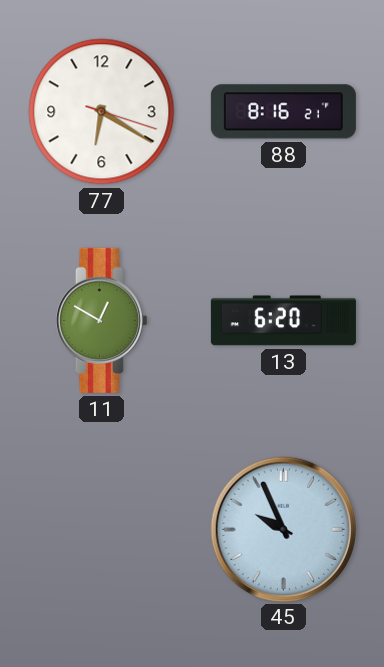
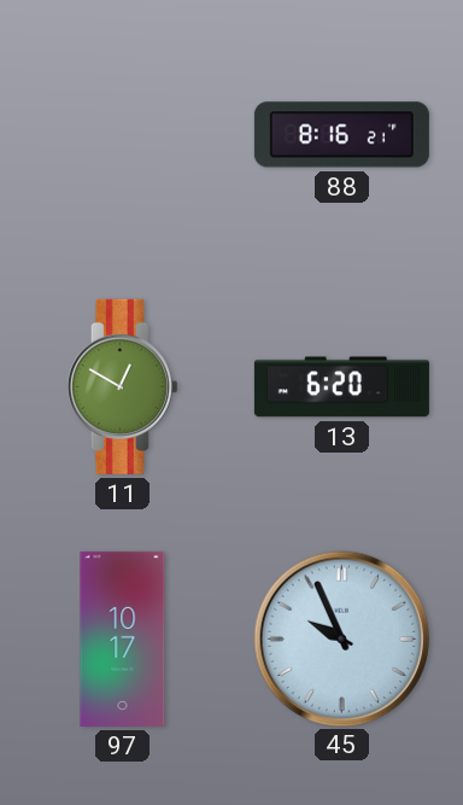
77: 6:20 -> none
97: none -> 10:17
